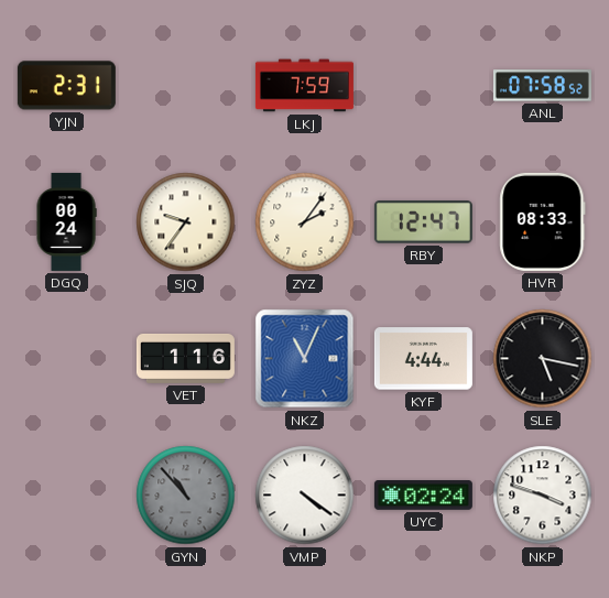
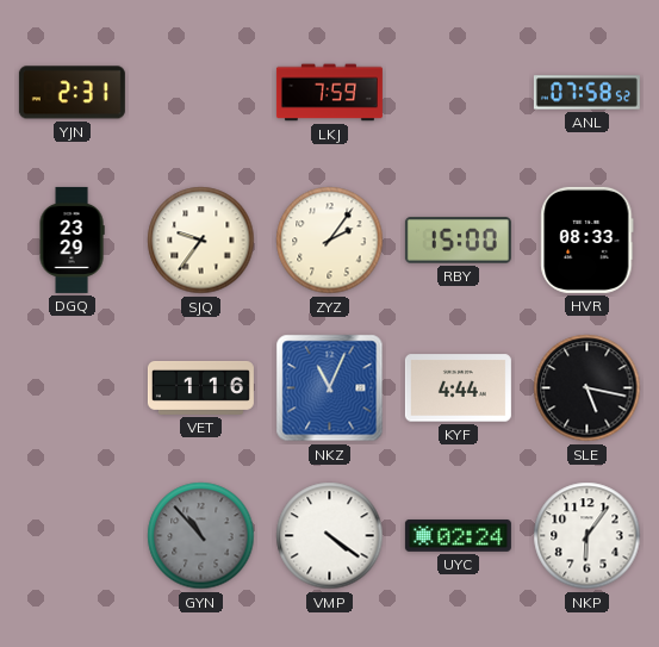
DGQ: 00:24 -> 23:29
RBY: 12:47 -> 15:00
NKP: 3:48 -> 6:06
